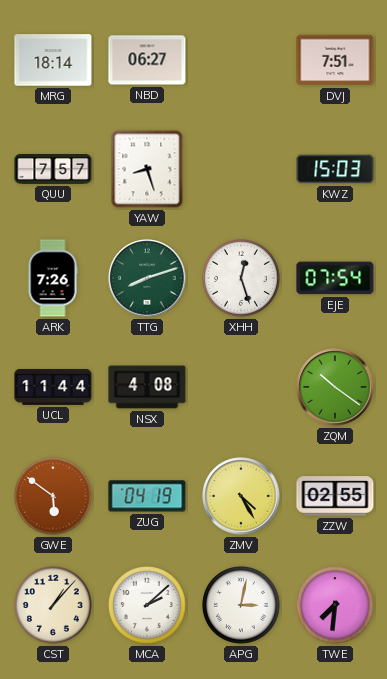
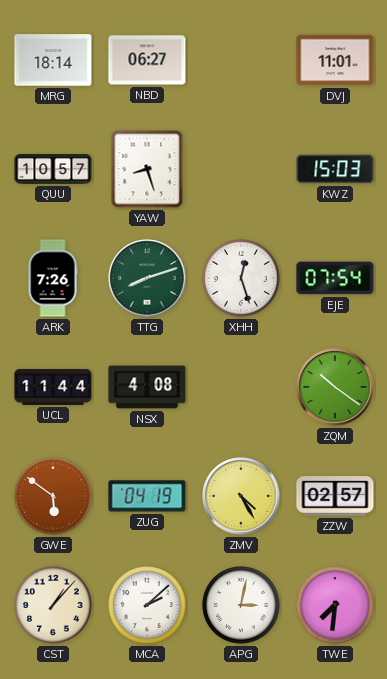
DVJ: 7:51 -> 11:01
QUU: 7:57 -> 10:57
ZZW: 02:55 -> 02:57
